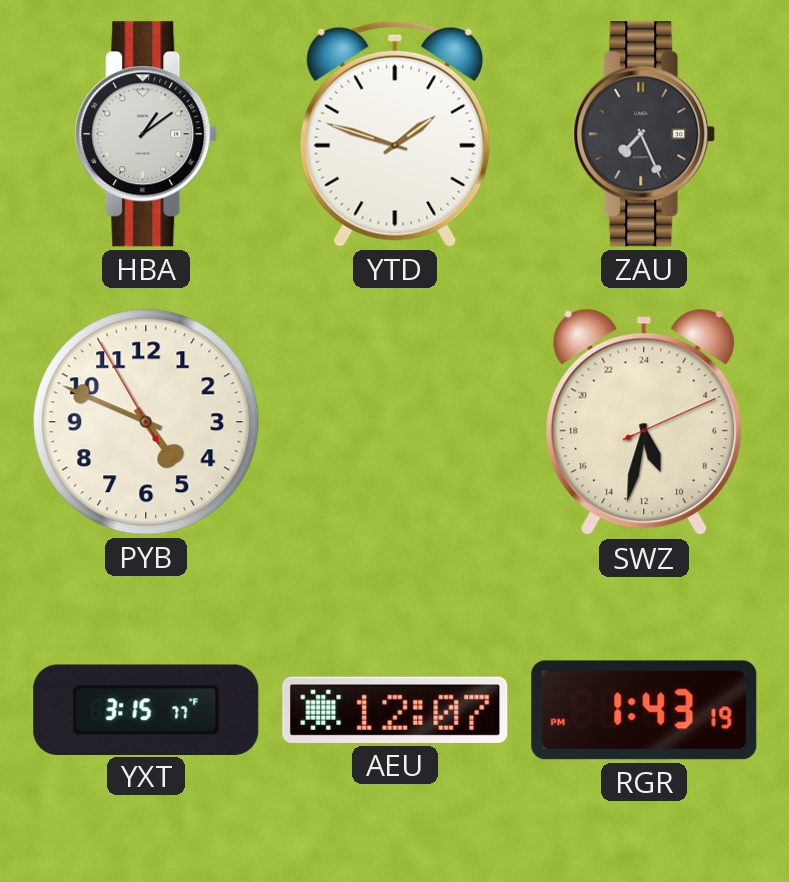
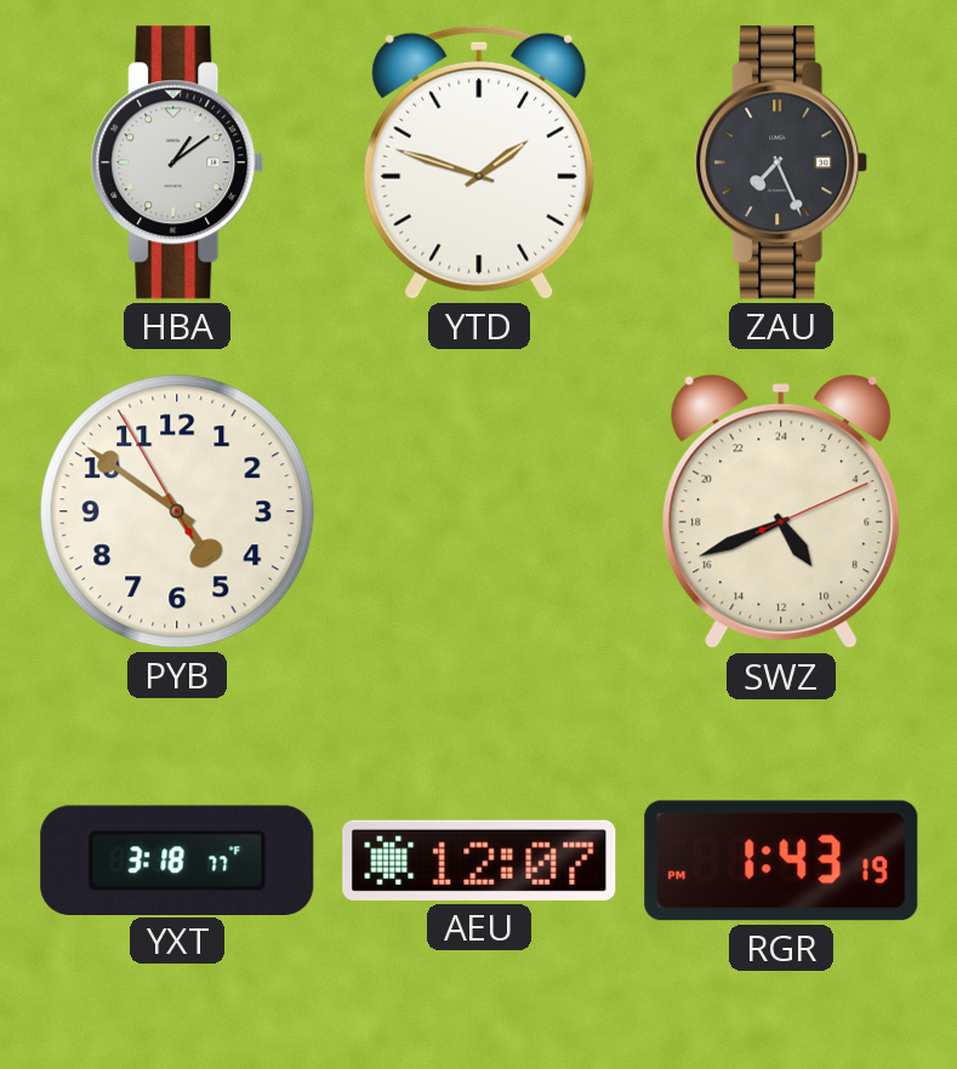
PYB: 4:48 -> 4:50
SWZ: 10:32 -> 9:41
YXT: 3:15 -> 3:18
